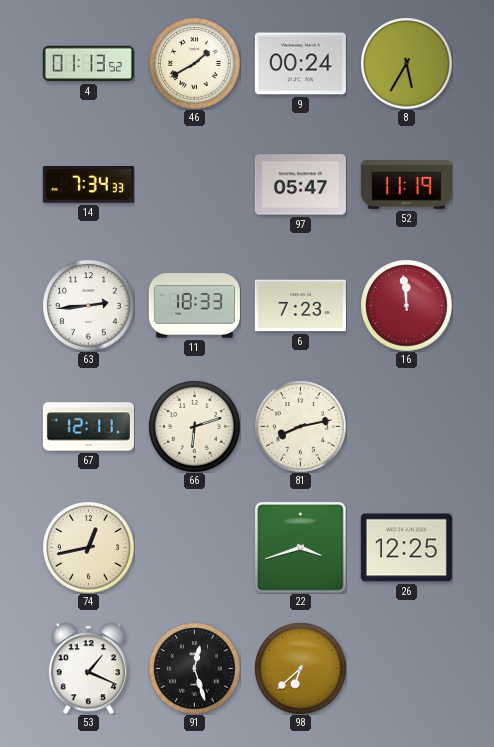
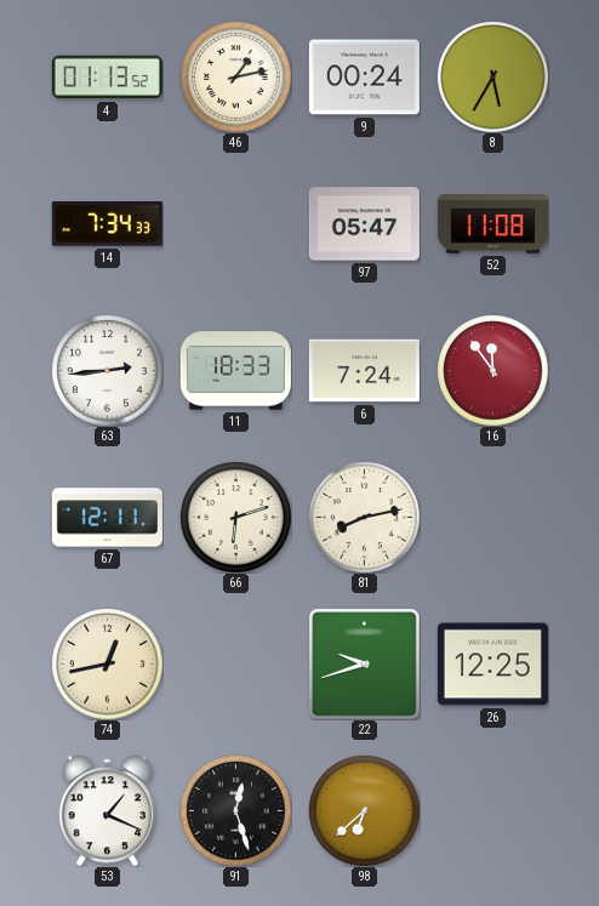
46: 1:40 -> 1:13
52: 11:19 -> 11:08
6: 7:23 -> 7:24
16: 11:59 -> 11:54
22: 3:42 -> 9:42
